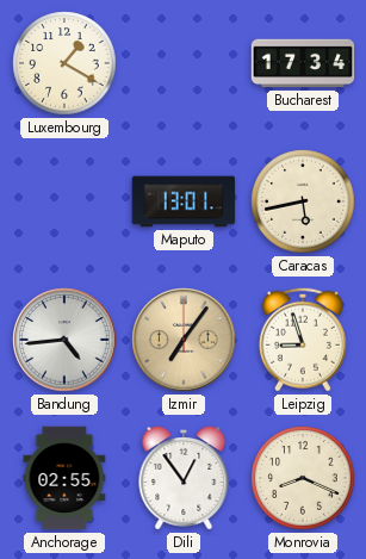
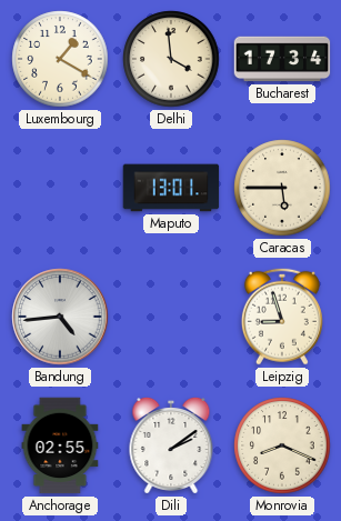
Delhi: none -> 3:59
Caracas: 5:43 -> 5:45
Izmir: 7:06 -> none
Dili: 12:54 -> 2:09
